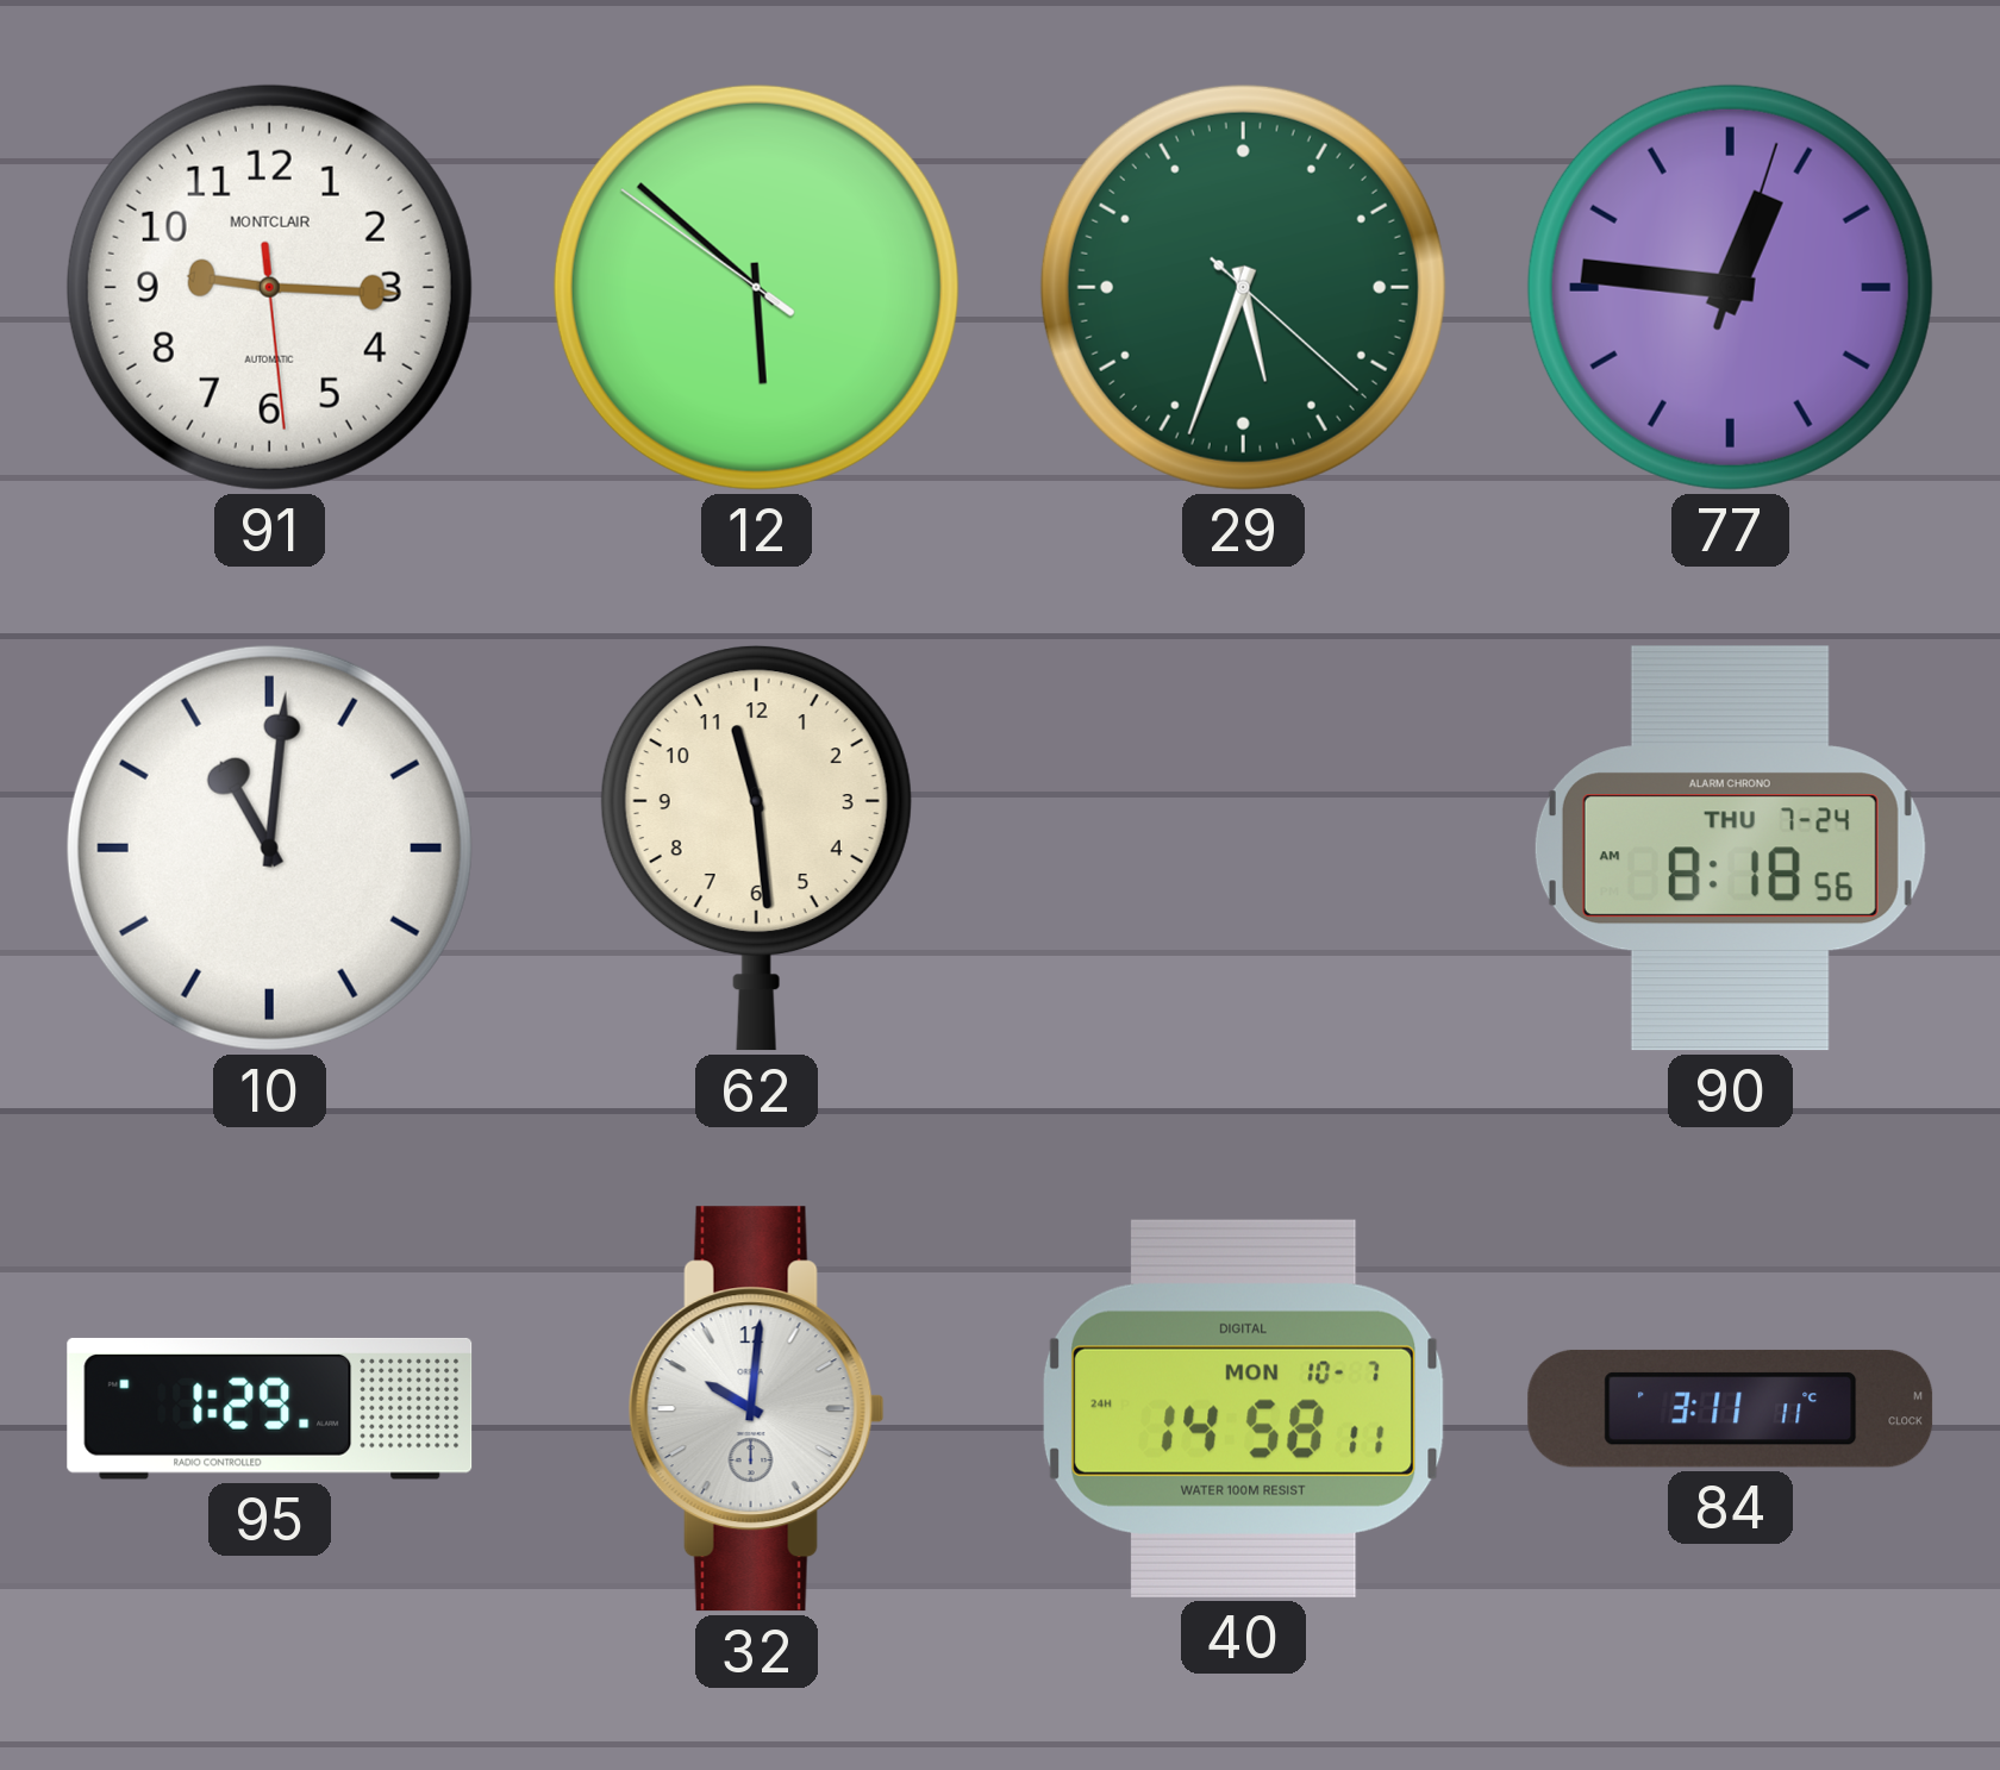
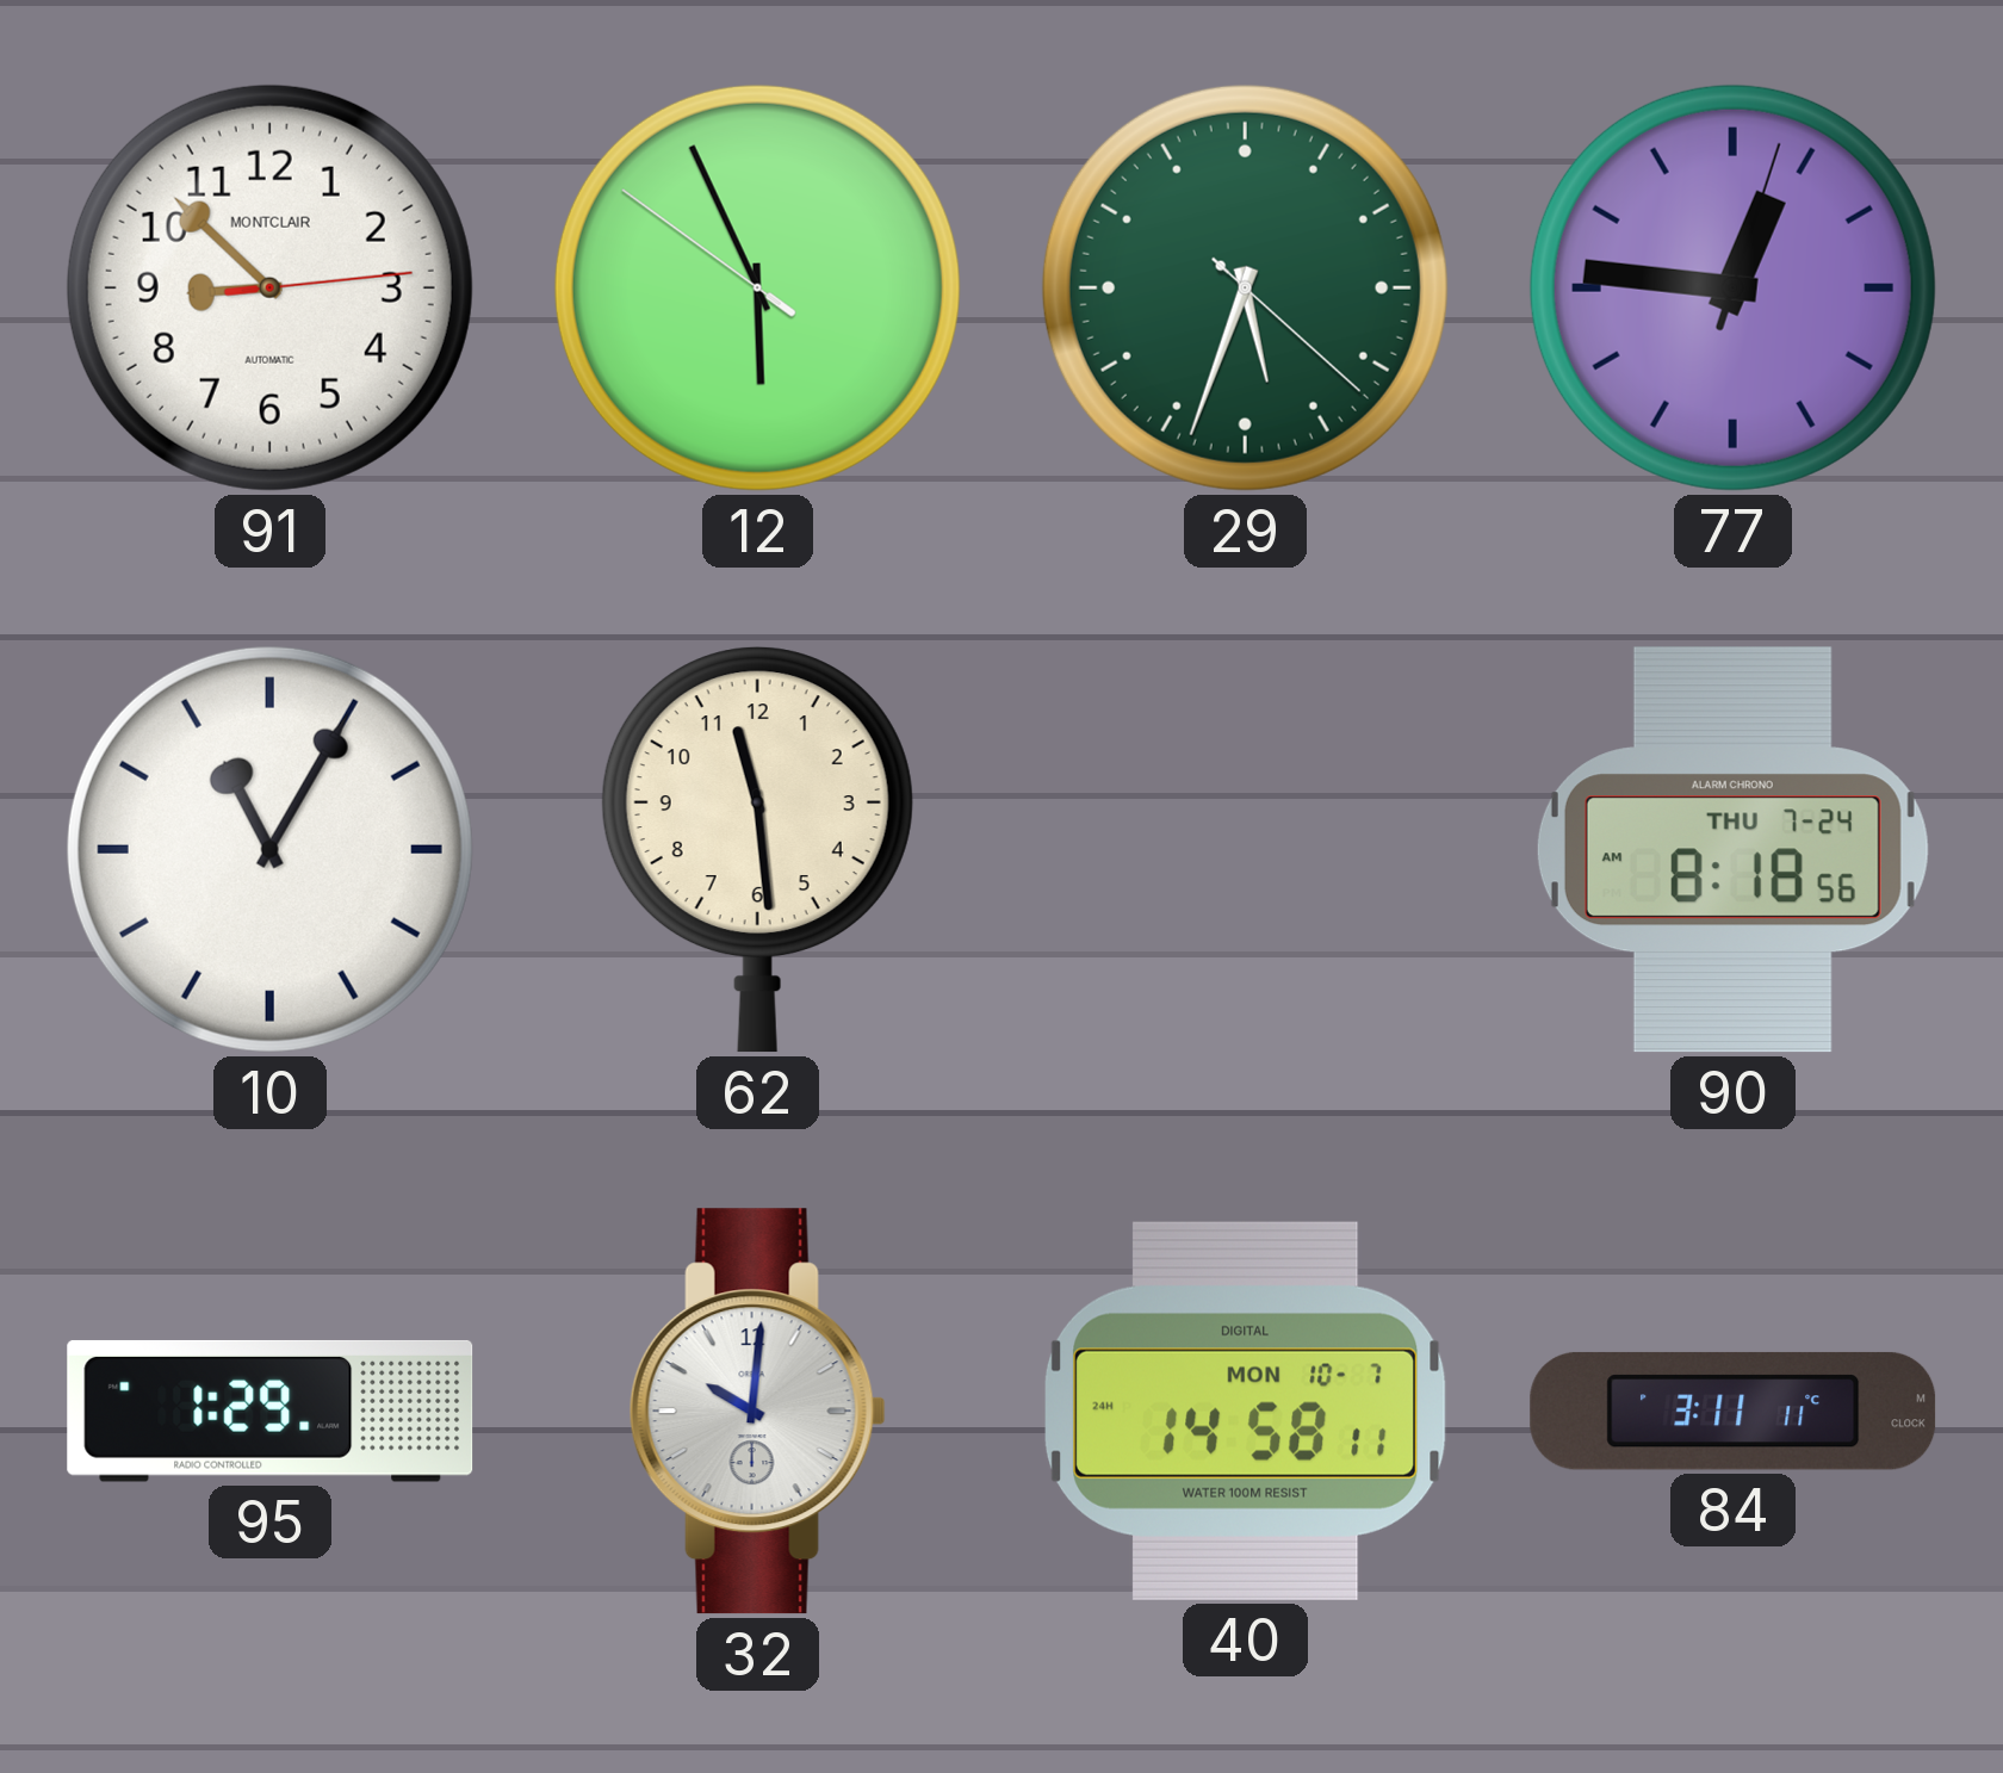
91: 9:15 -> 8:52
12: 5:51 -> 5:55
10: 11:01 -> 11:05
